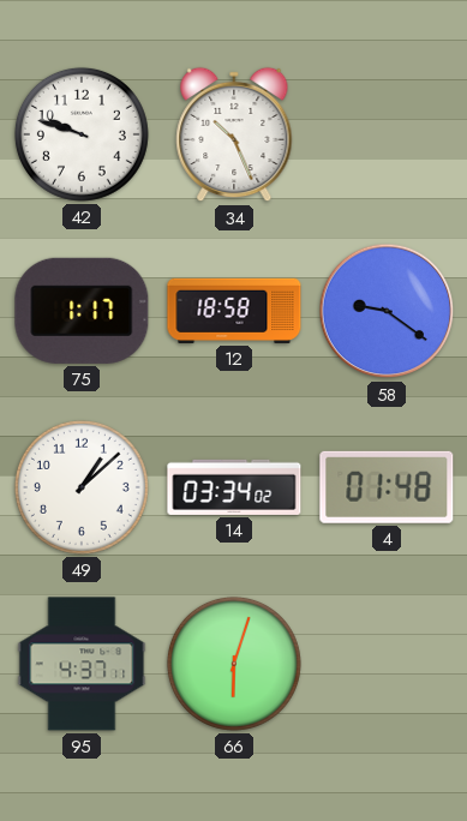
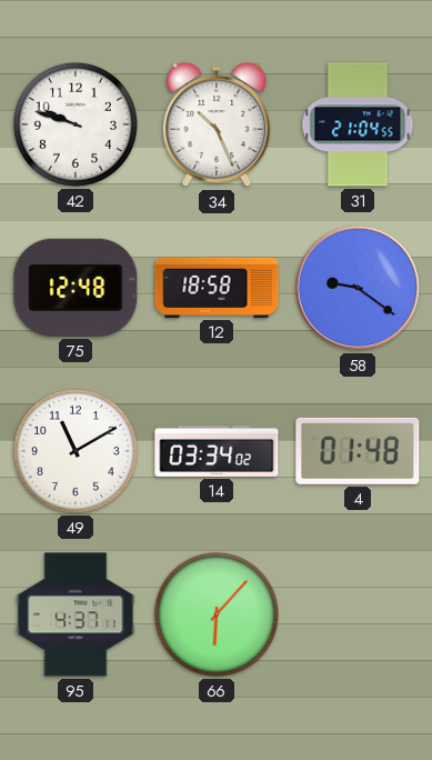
31: none -> 21:04
75: 1:17 -> 12:48
49: 1:08 -> 11:10
66: 6:03 -> 6:07
